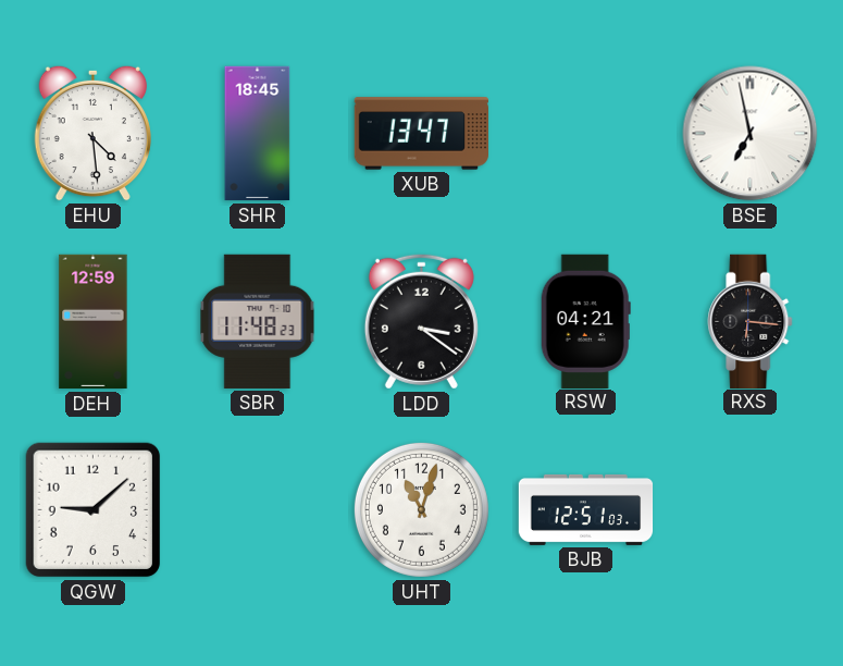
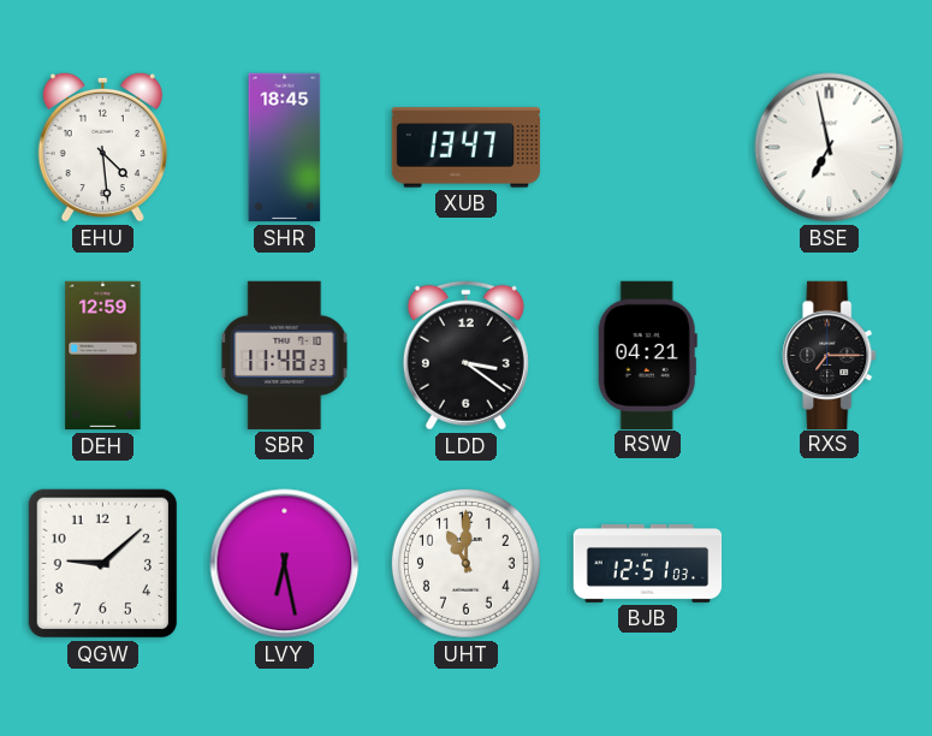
RXS: 6:16 -> 7:15
LVY: none -> 6:28
UHT: 11:03 -> 11:00
